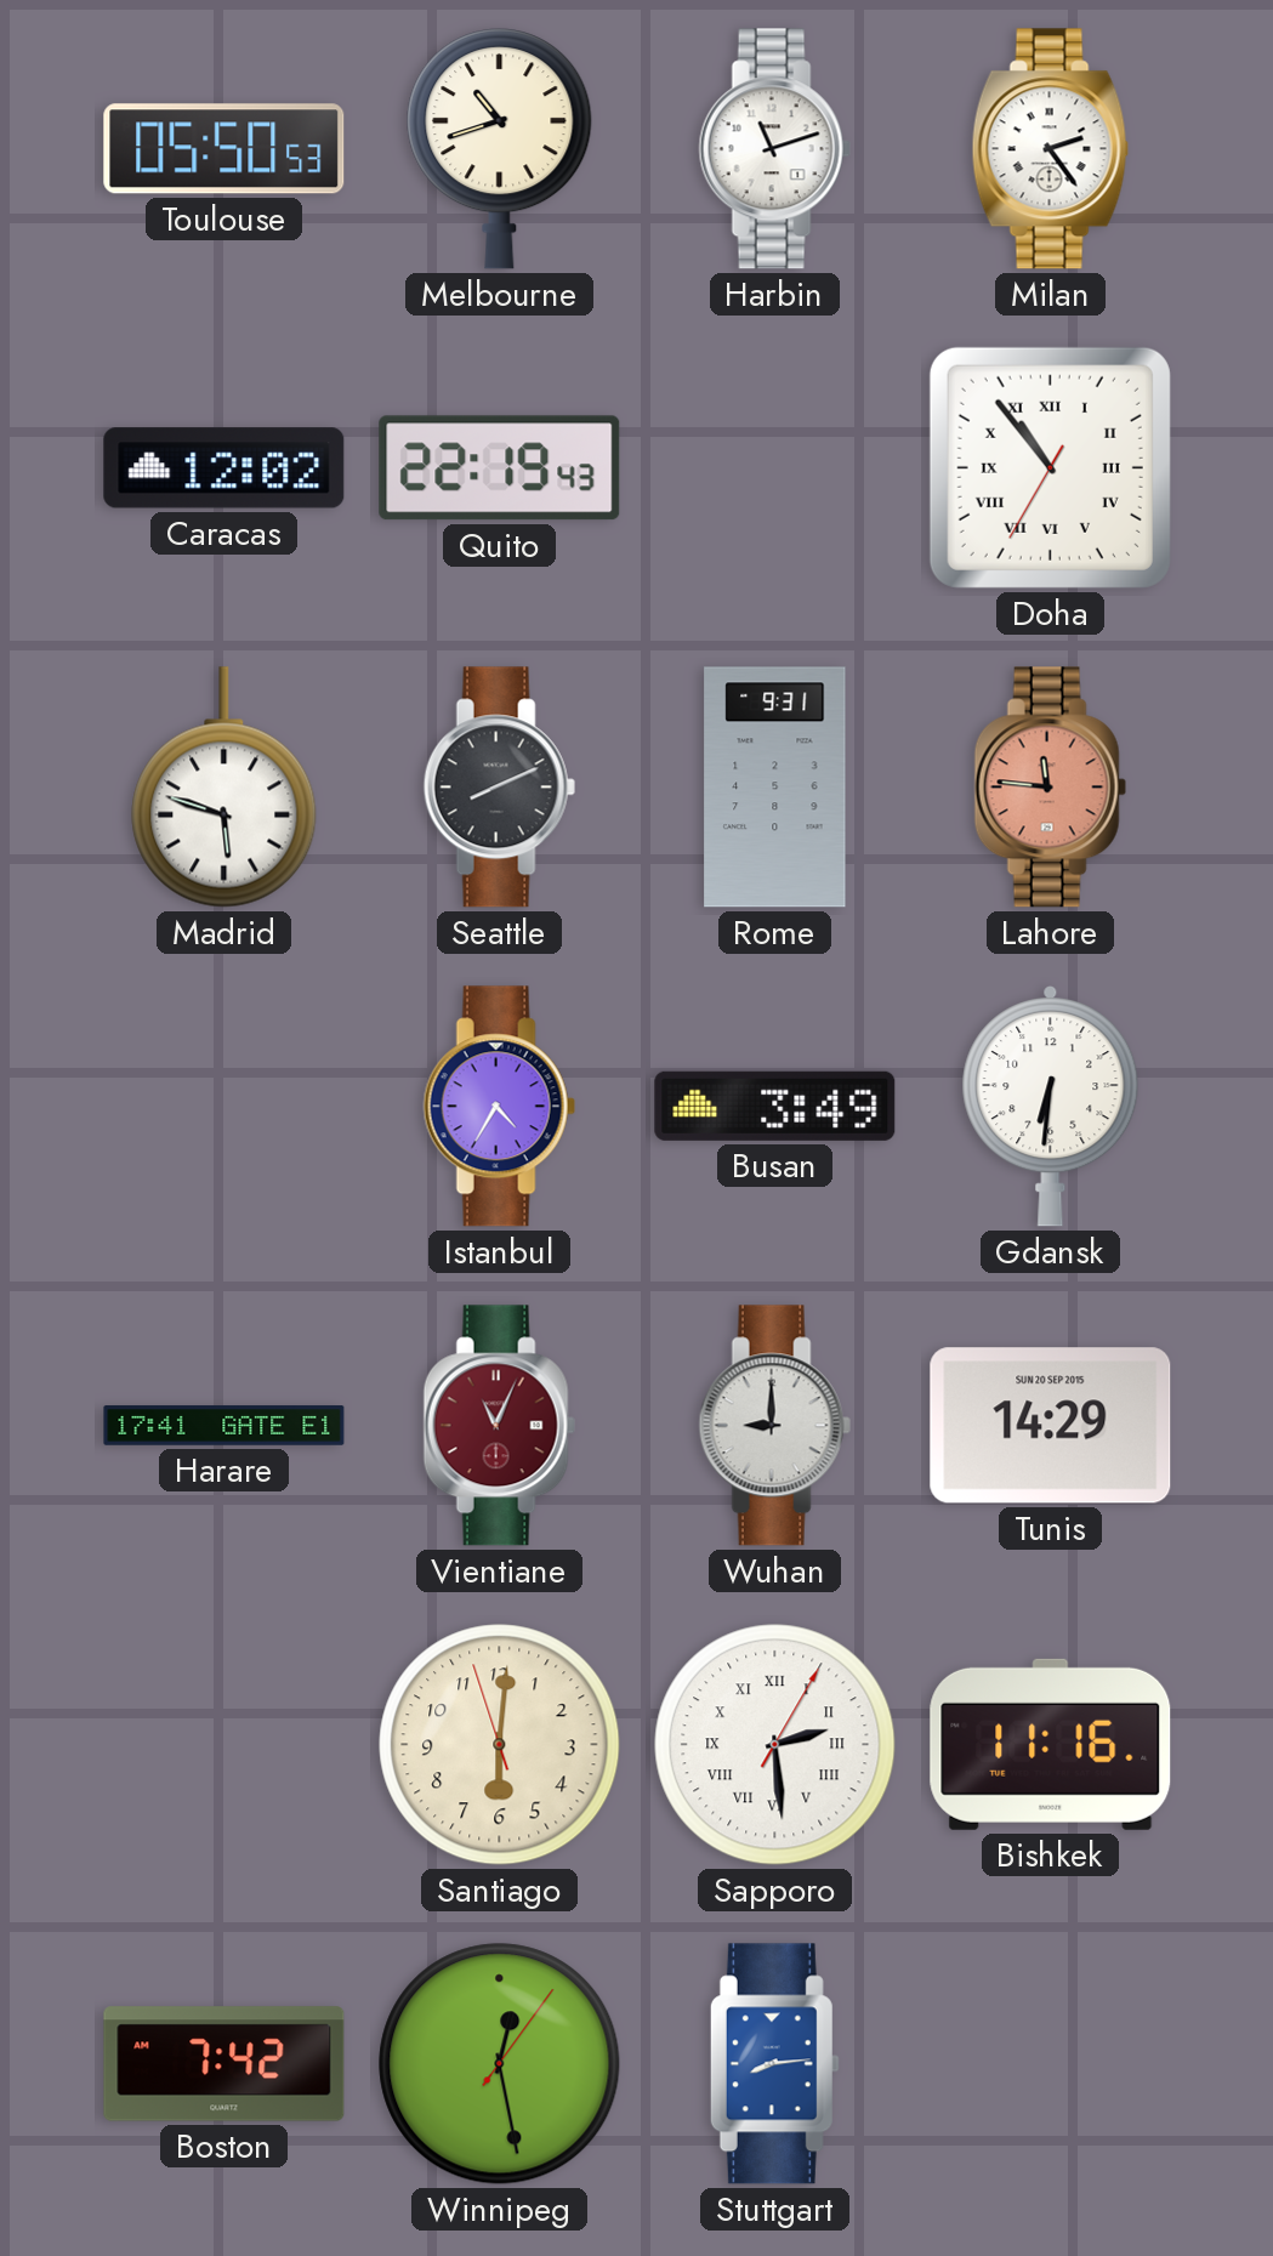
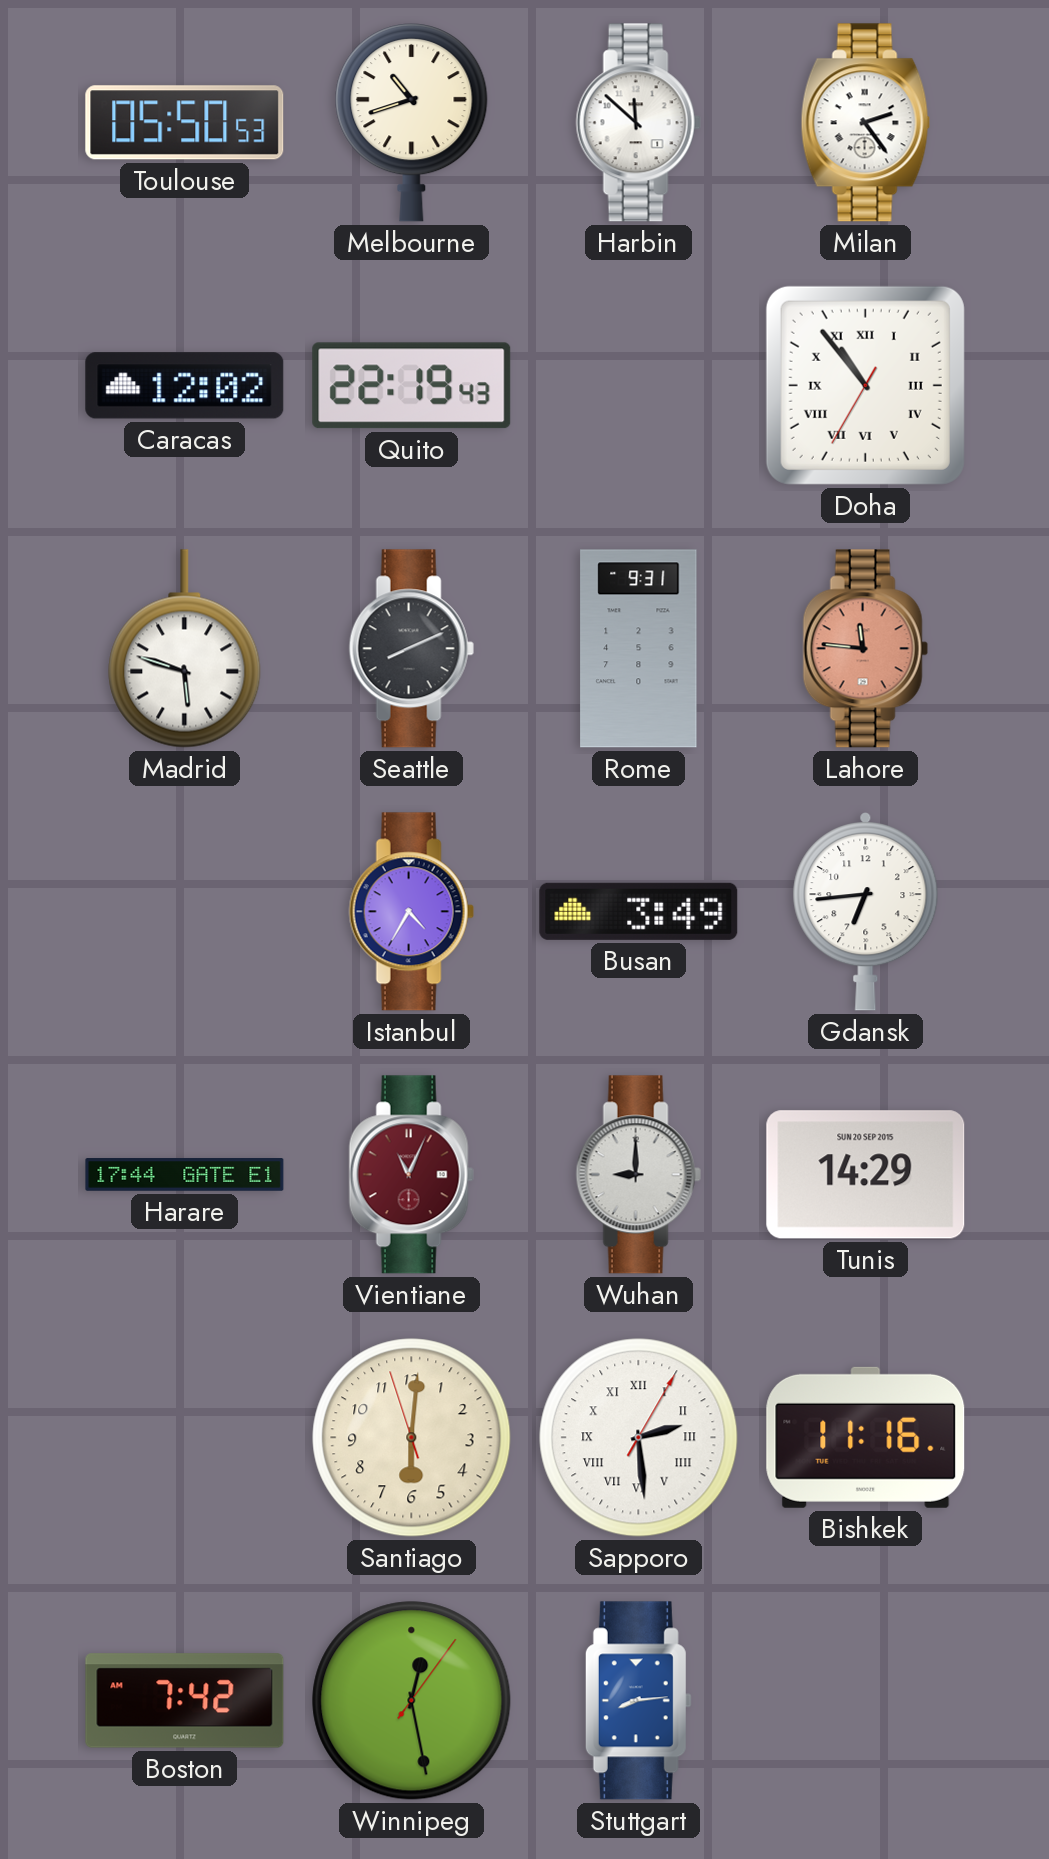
Harbin: 11:12 -> 11:52
Gdansk: 6:31 -> 6:44
Harare: 17:41 -> 17:44
